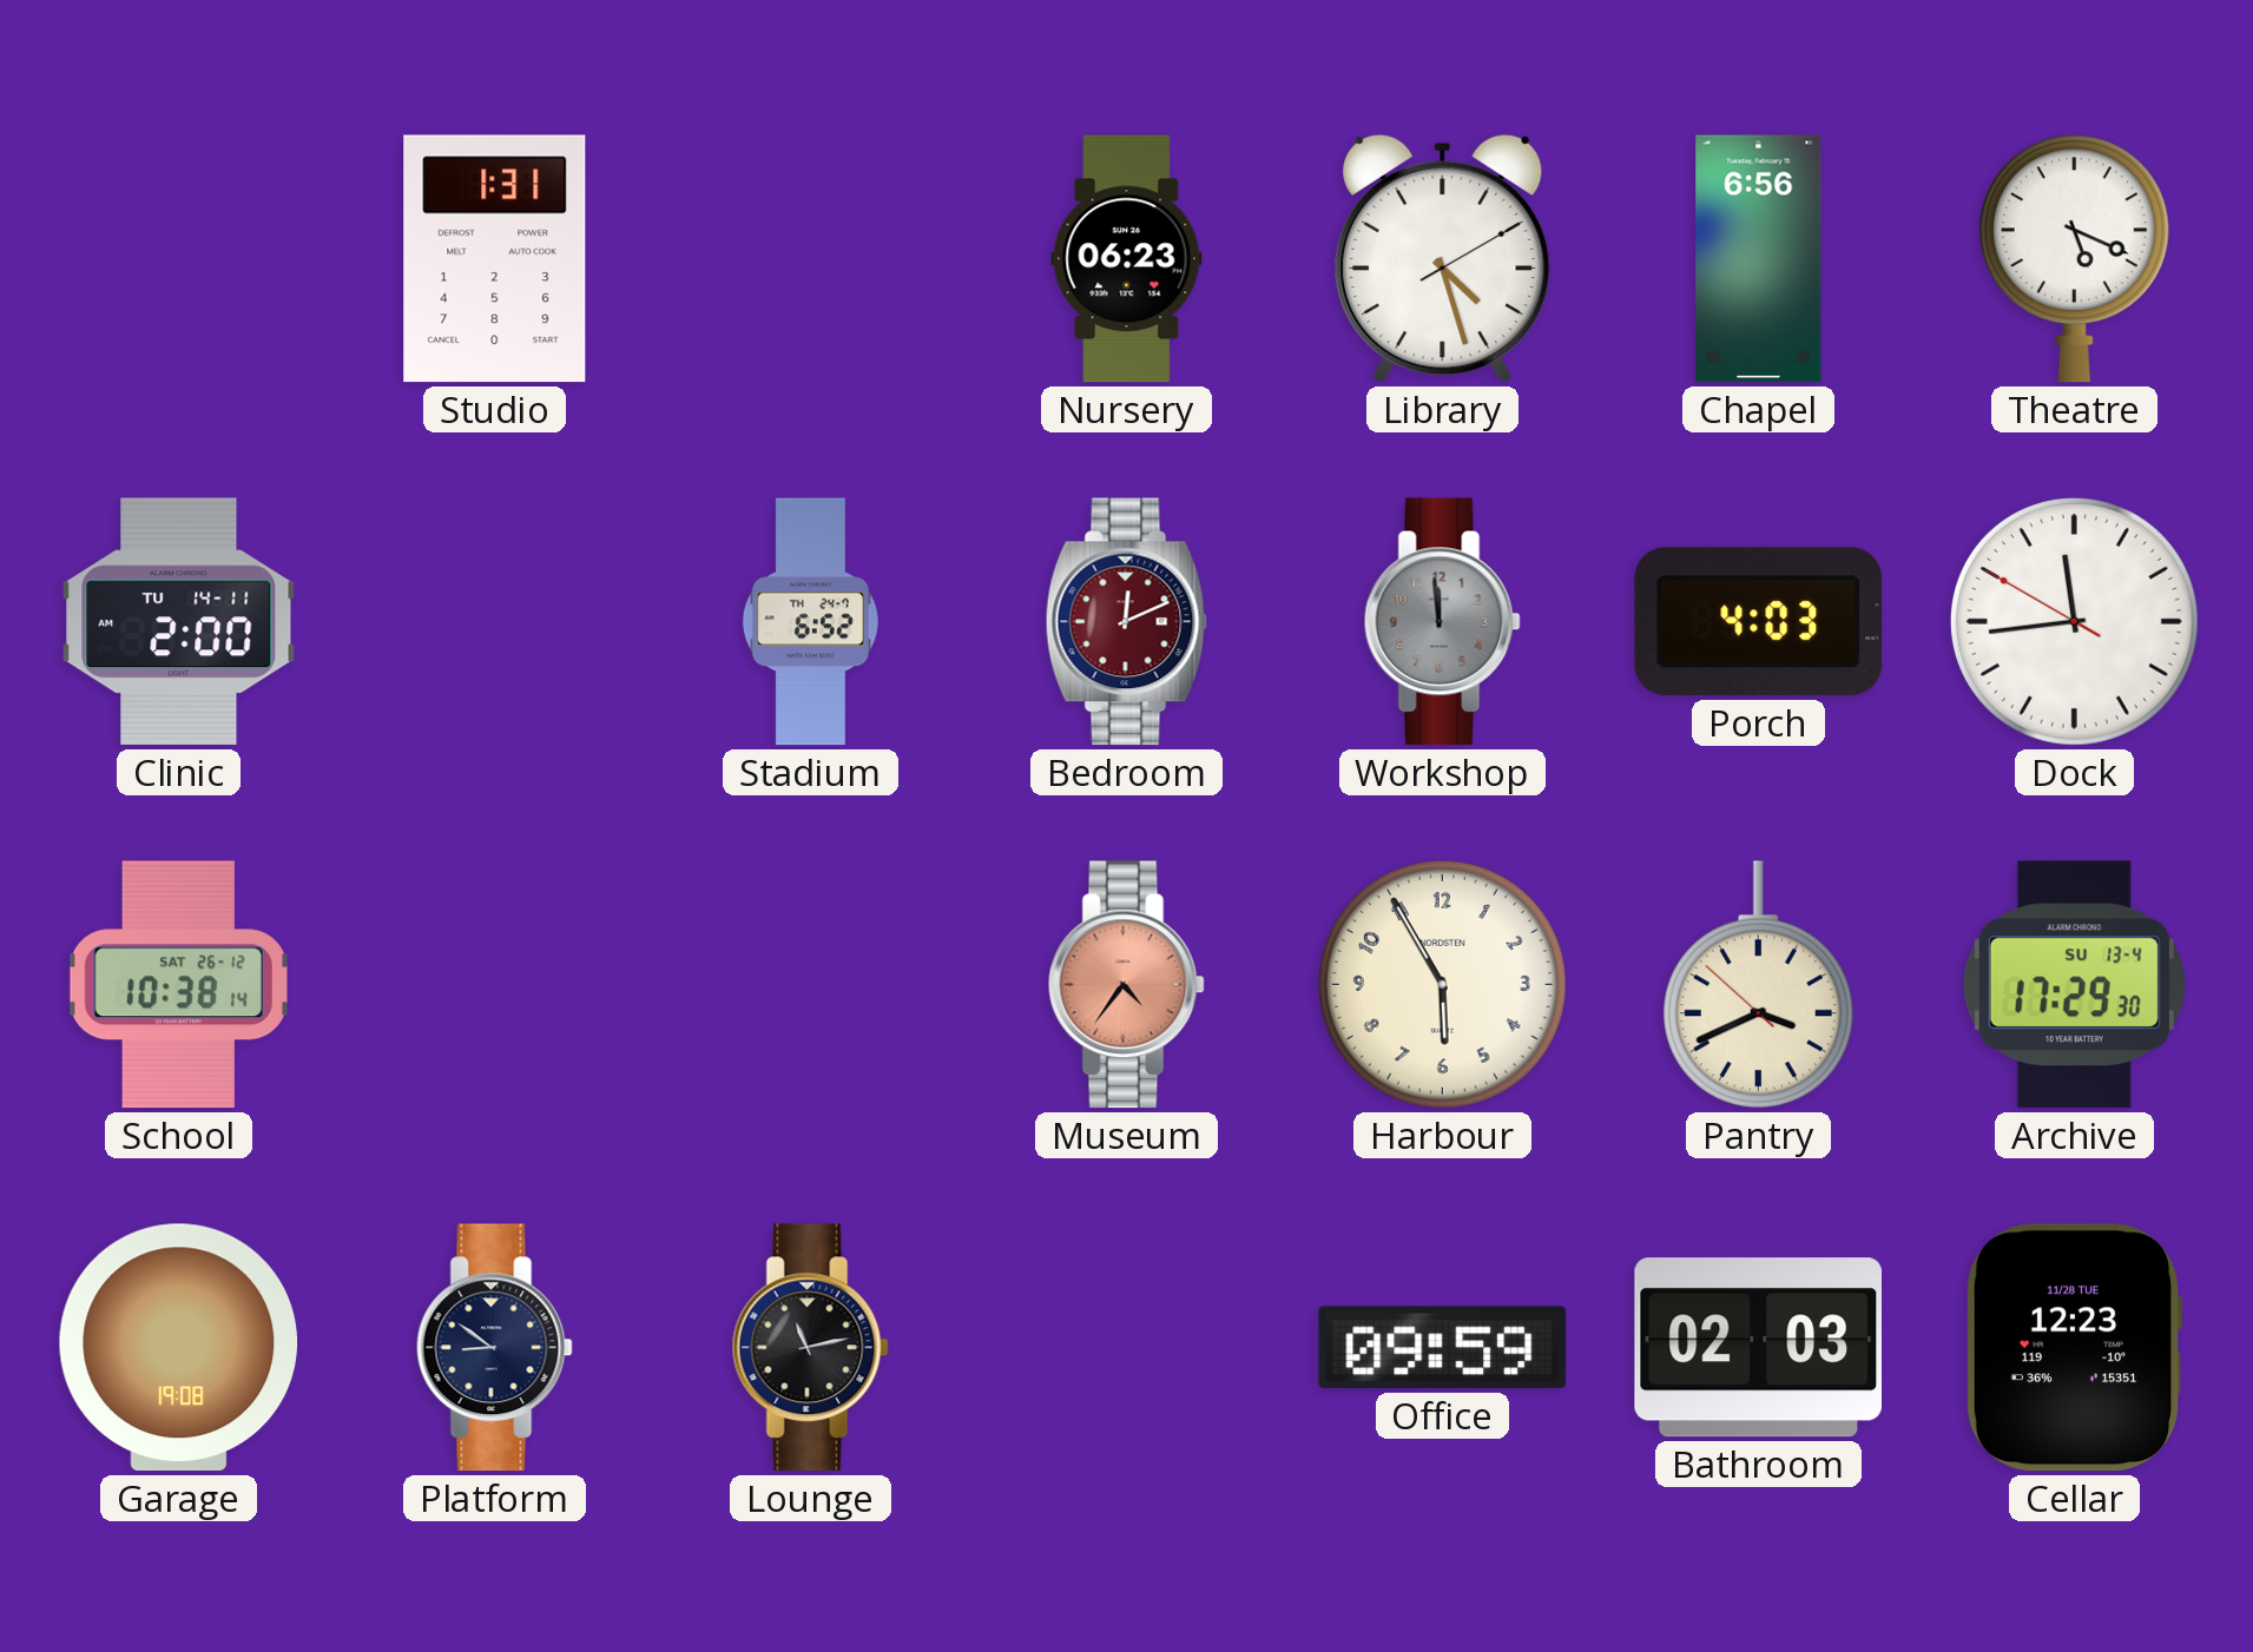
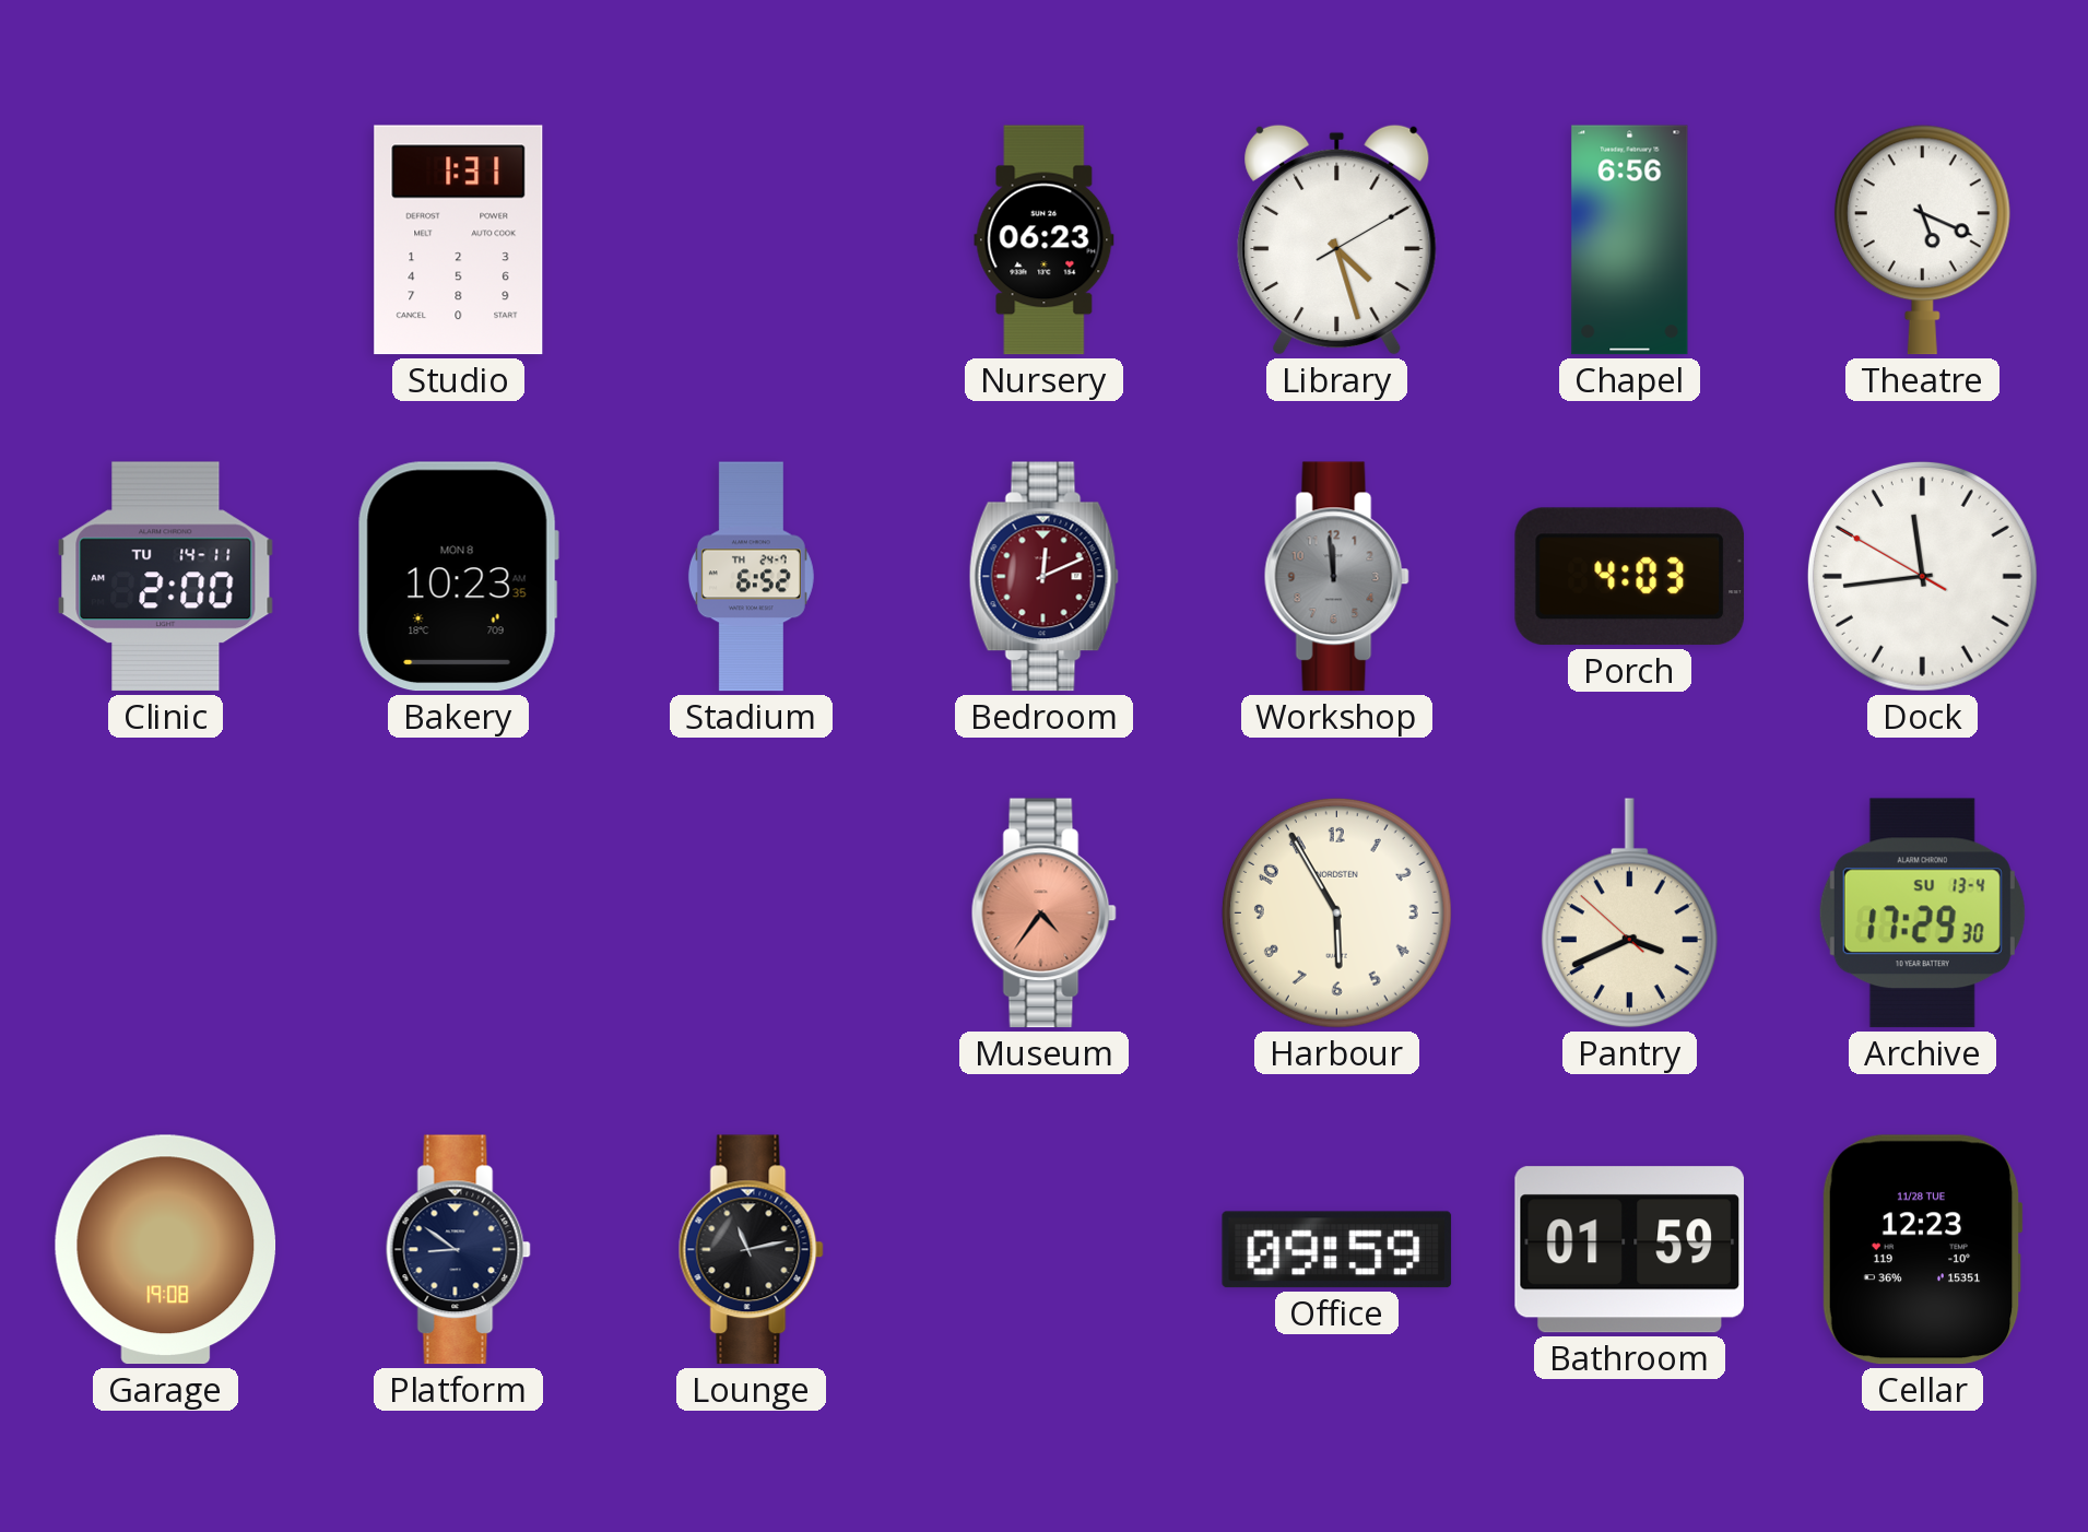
Bakery: none -> 10:23
School: 10:38 -> none
Bathroom: 02:03 -> 01:59
